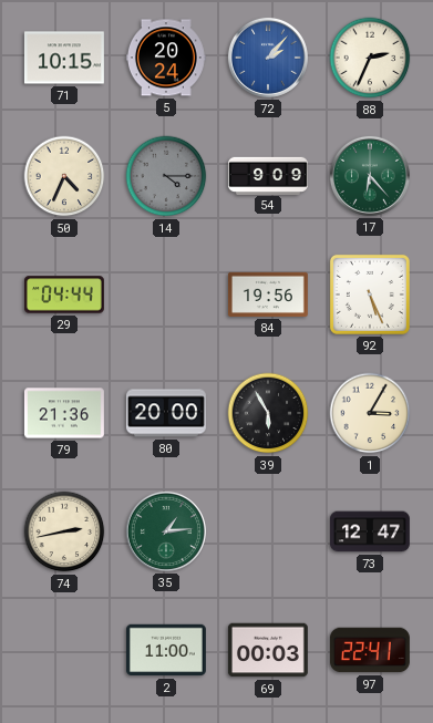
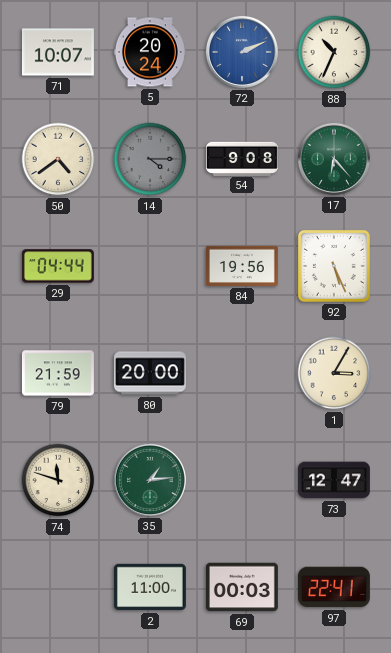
71: 10:15 -> 10:07
72: 2:07 -> 2:11
88: 2:34 -> 10:34
50: 4:34 -> 4:39
54: 9:09 -> 9:08
79: 21:36 -> 21:59
39: 5:55 -> none
74: 2:43 -> 11:48
